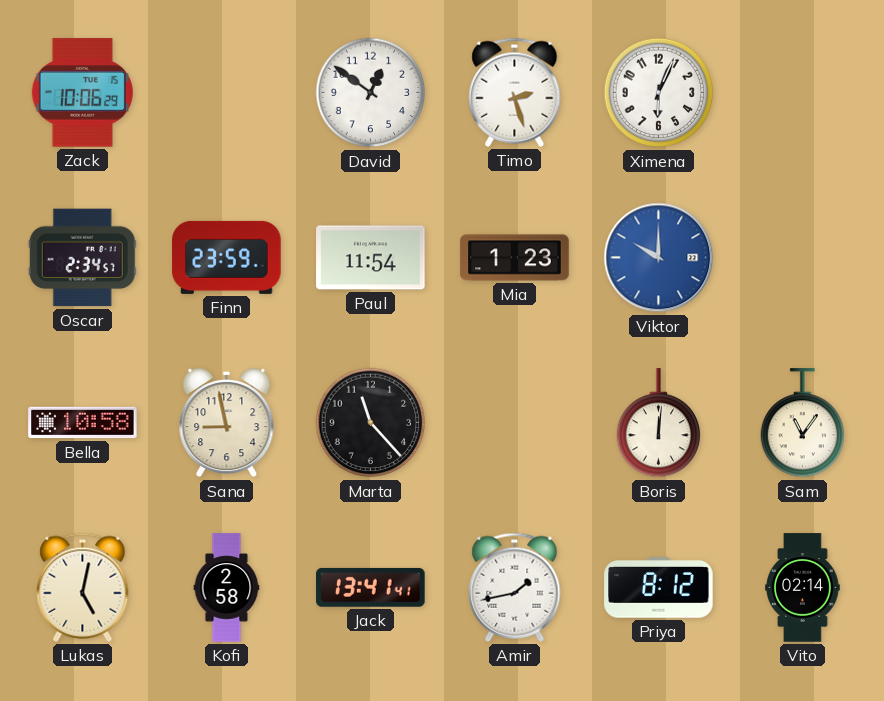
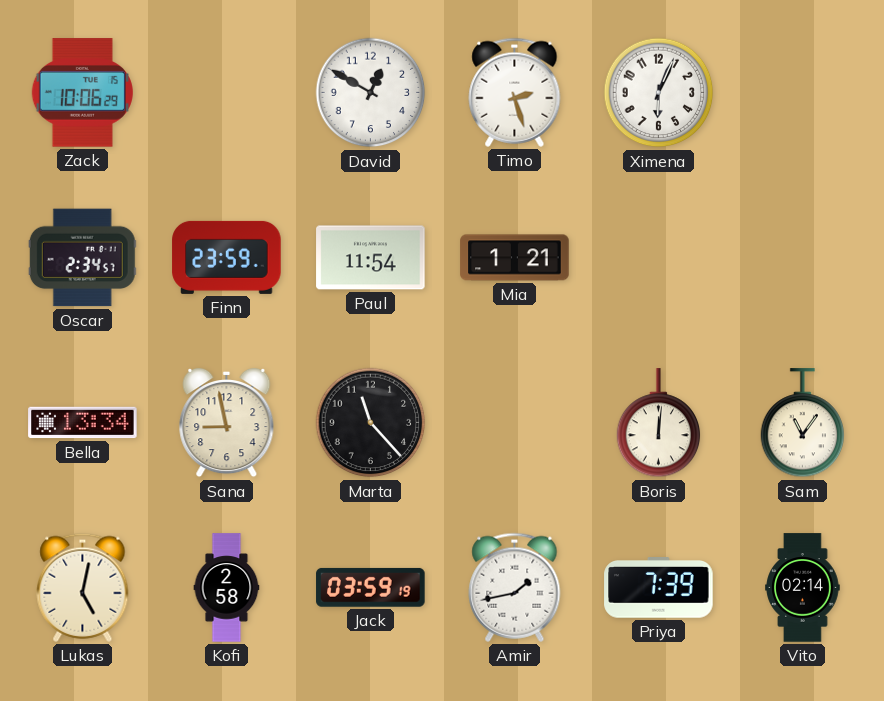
David: 12:51 -> 12:50
Mia: 1:23 -> 1:21
Viktor: 10:00 -> none
Bella: 10:58 -> 13:34
Jack: 13:41 -> 03:59
Priya: 8:12 -> 7:39
